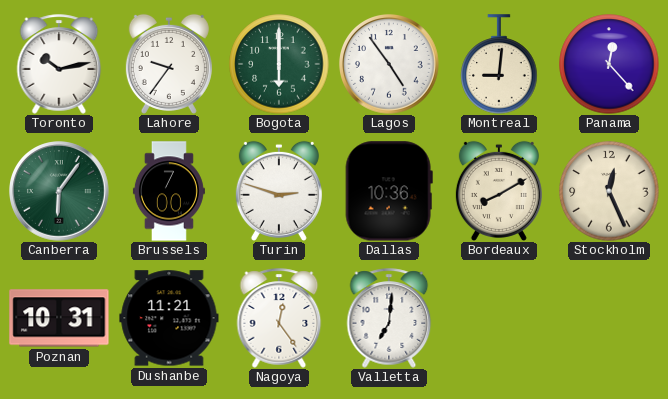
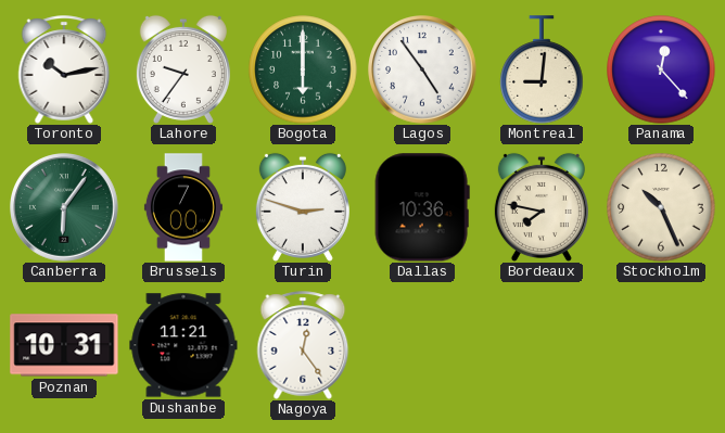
Bordeaux: 8:10 -> 7:47
Stockholm: 12:26 -> 10:26
Valletta: 7:01 -> none
